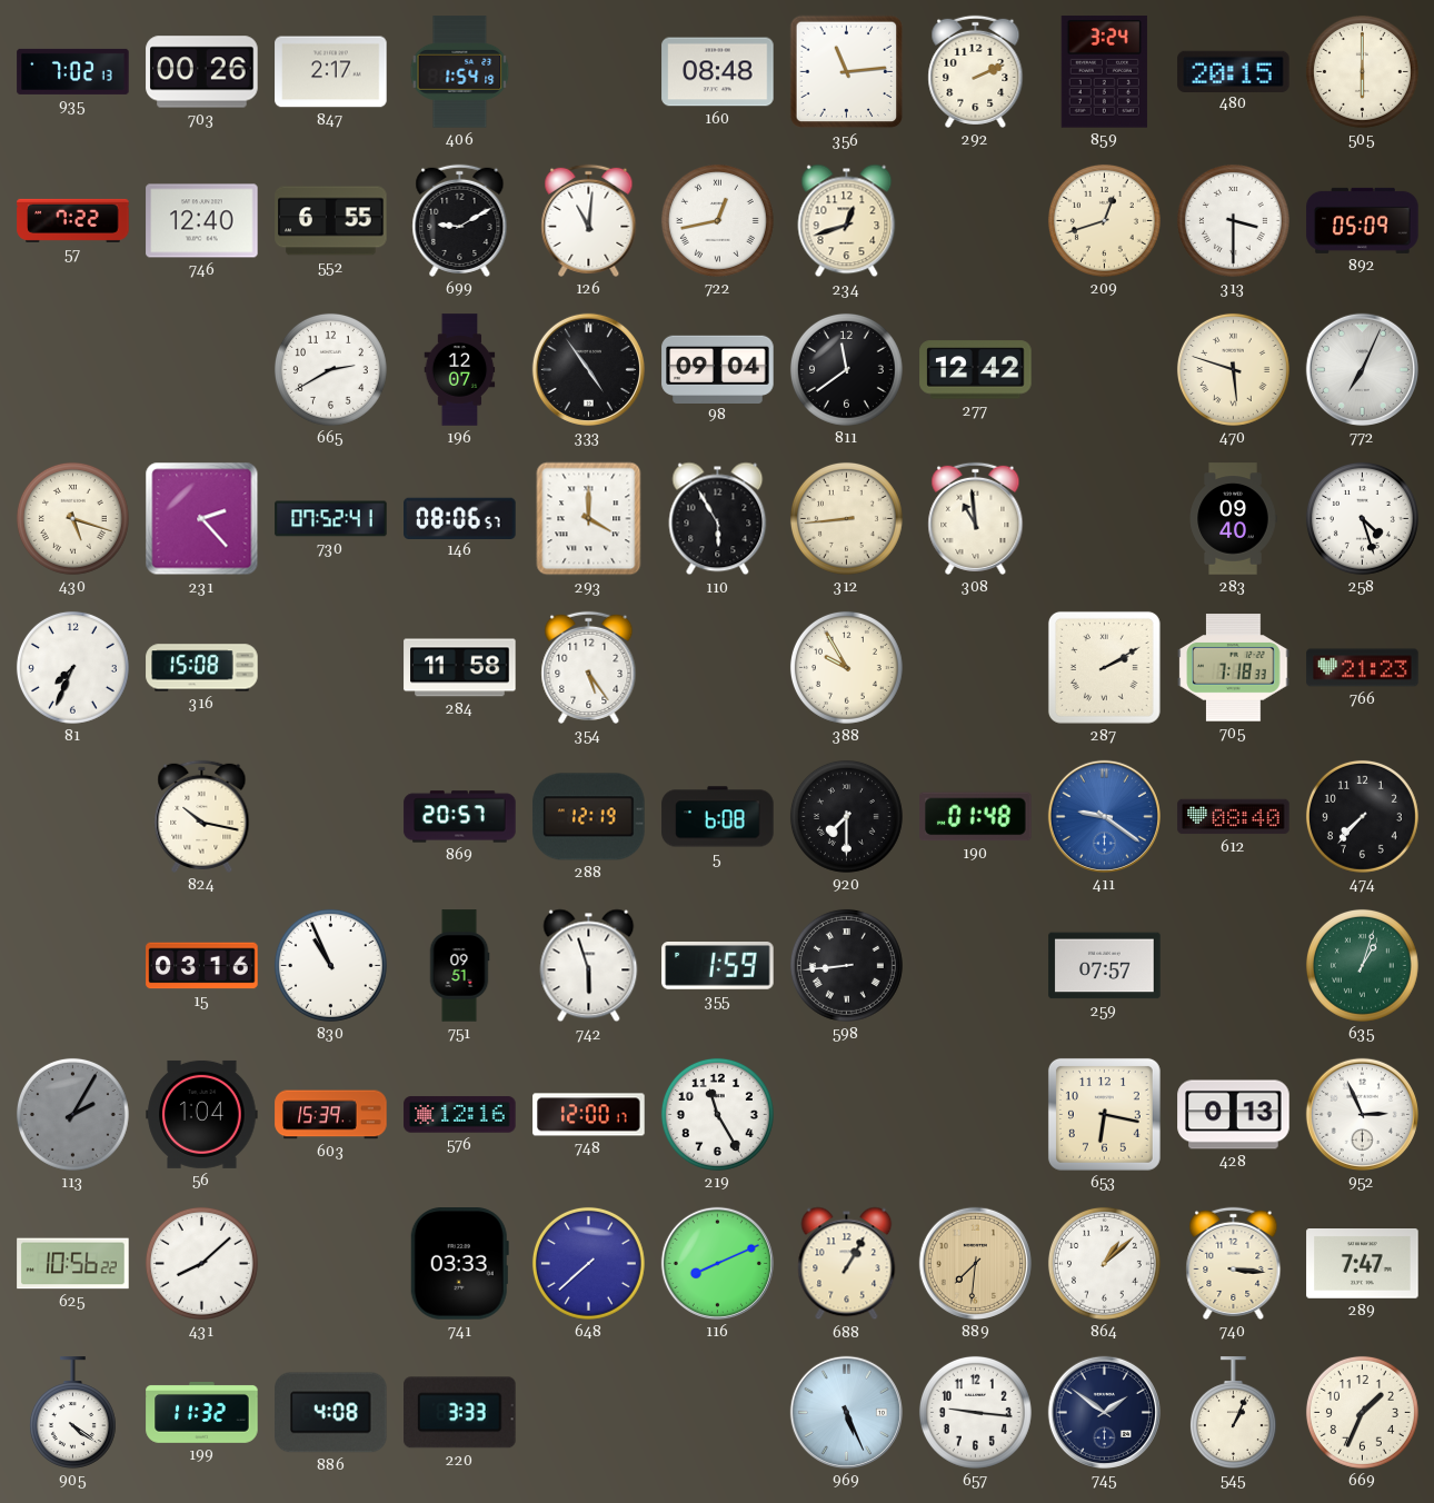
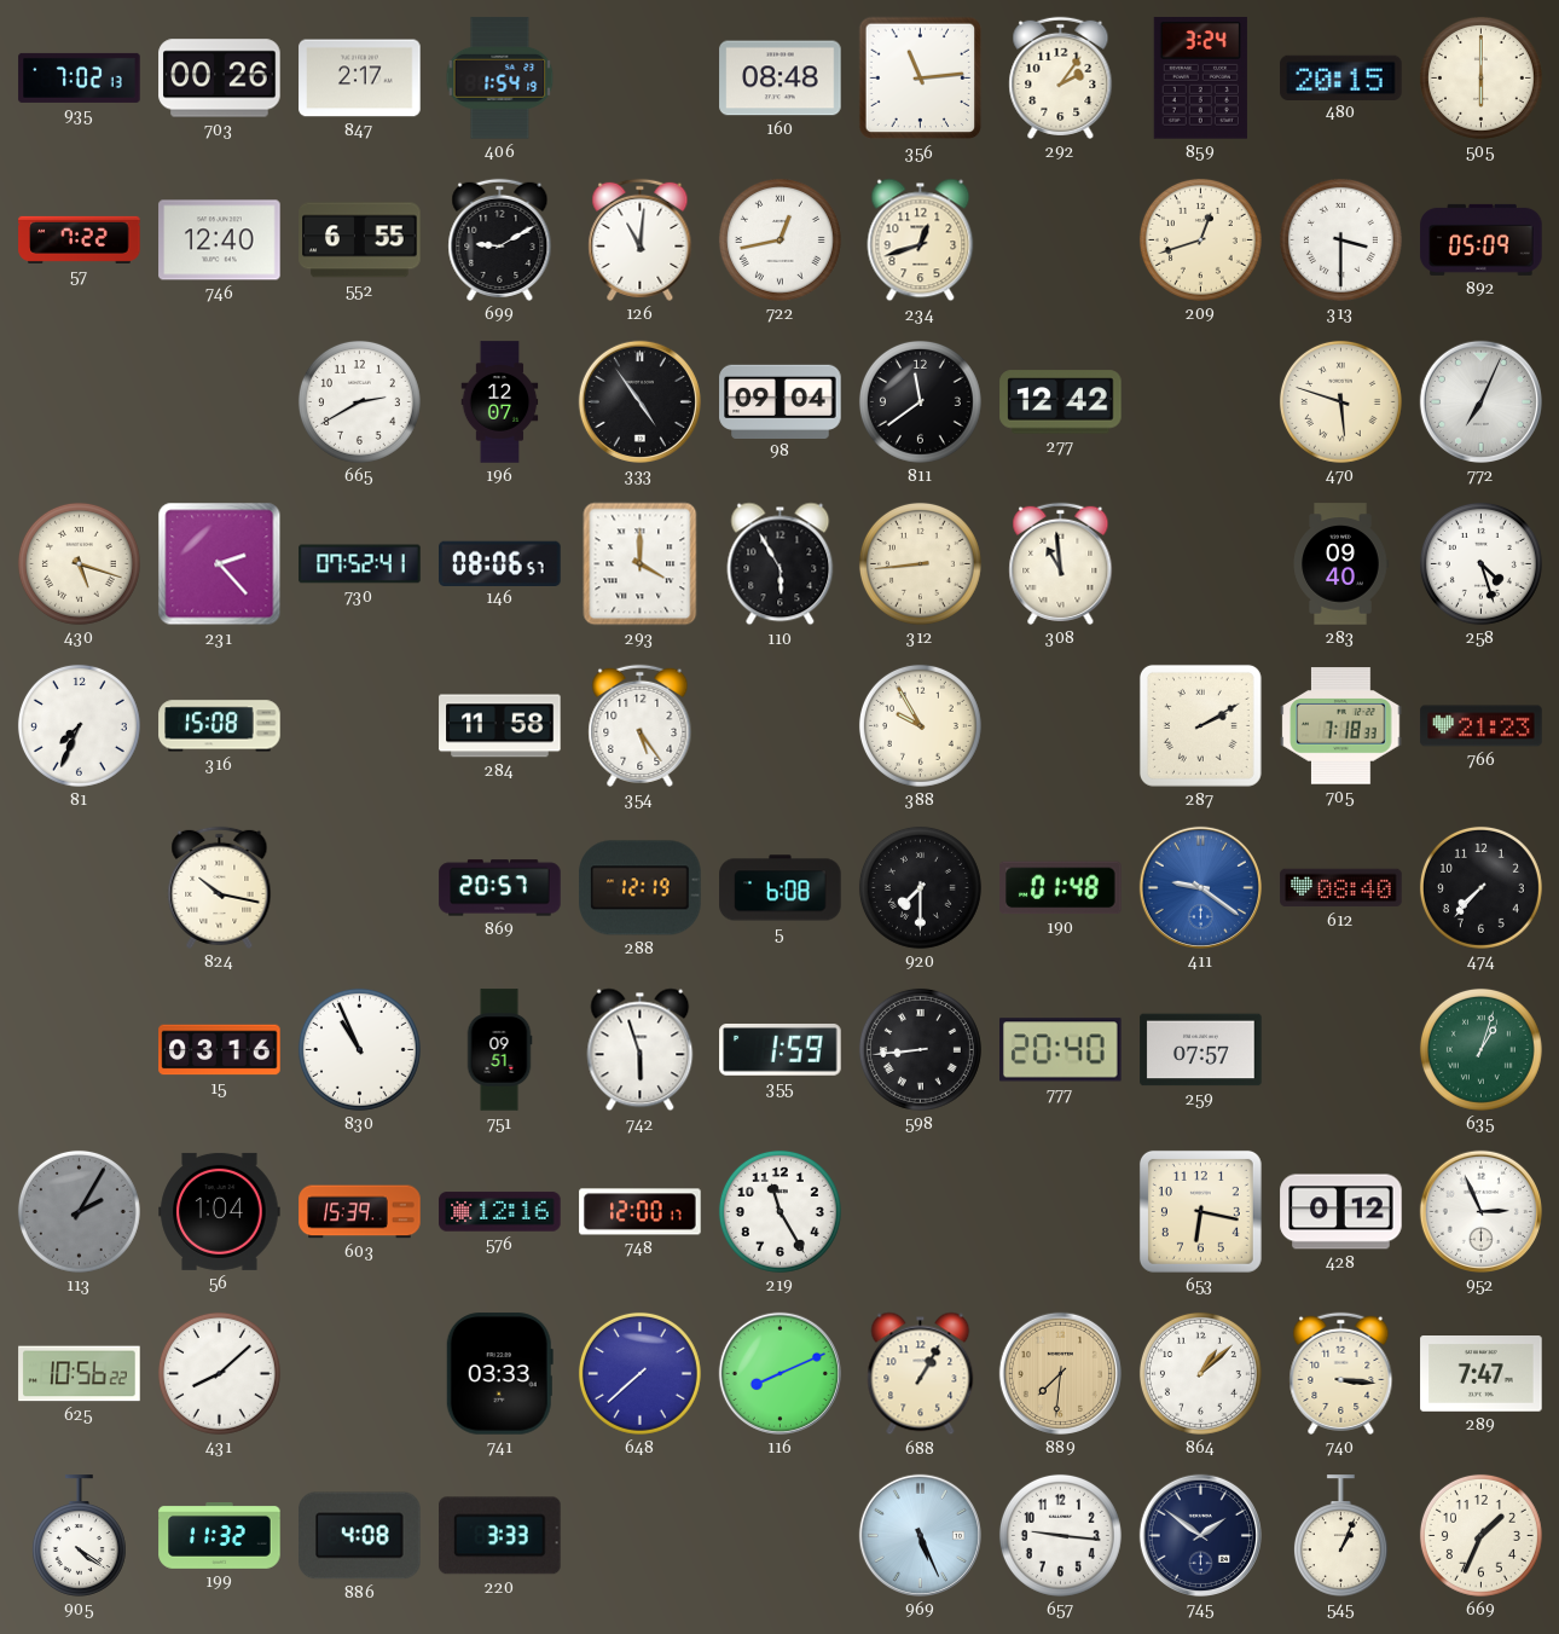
292: 2:11 -> 2:06
777: none -> 20:40
428: 0:13 -> 0:12
